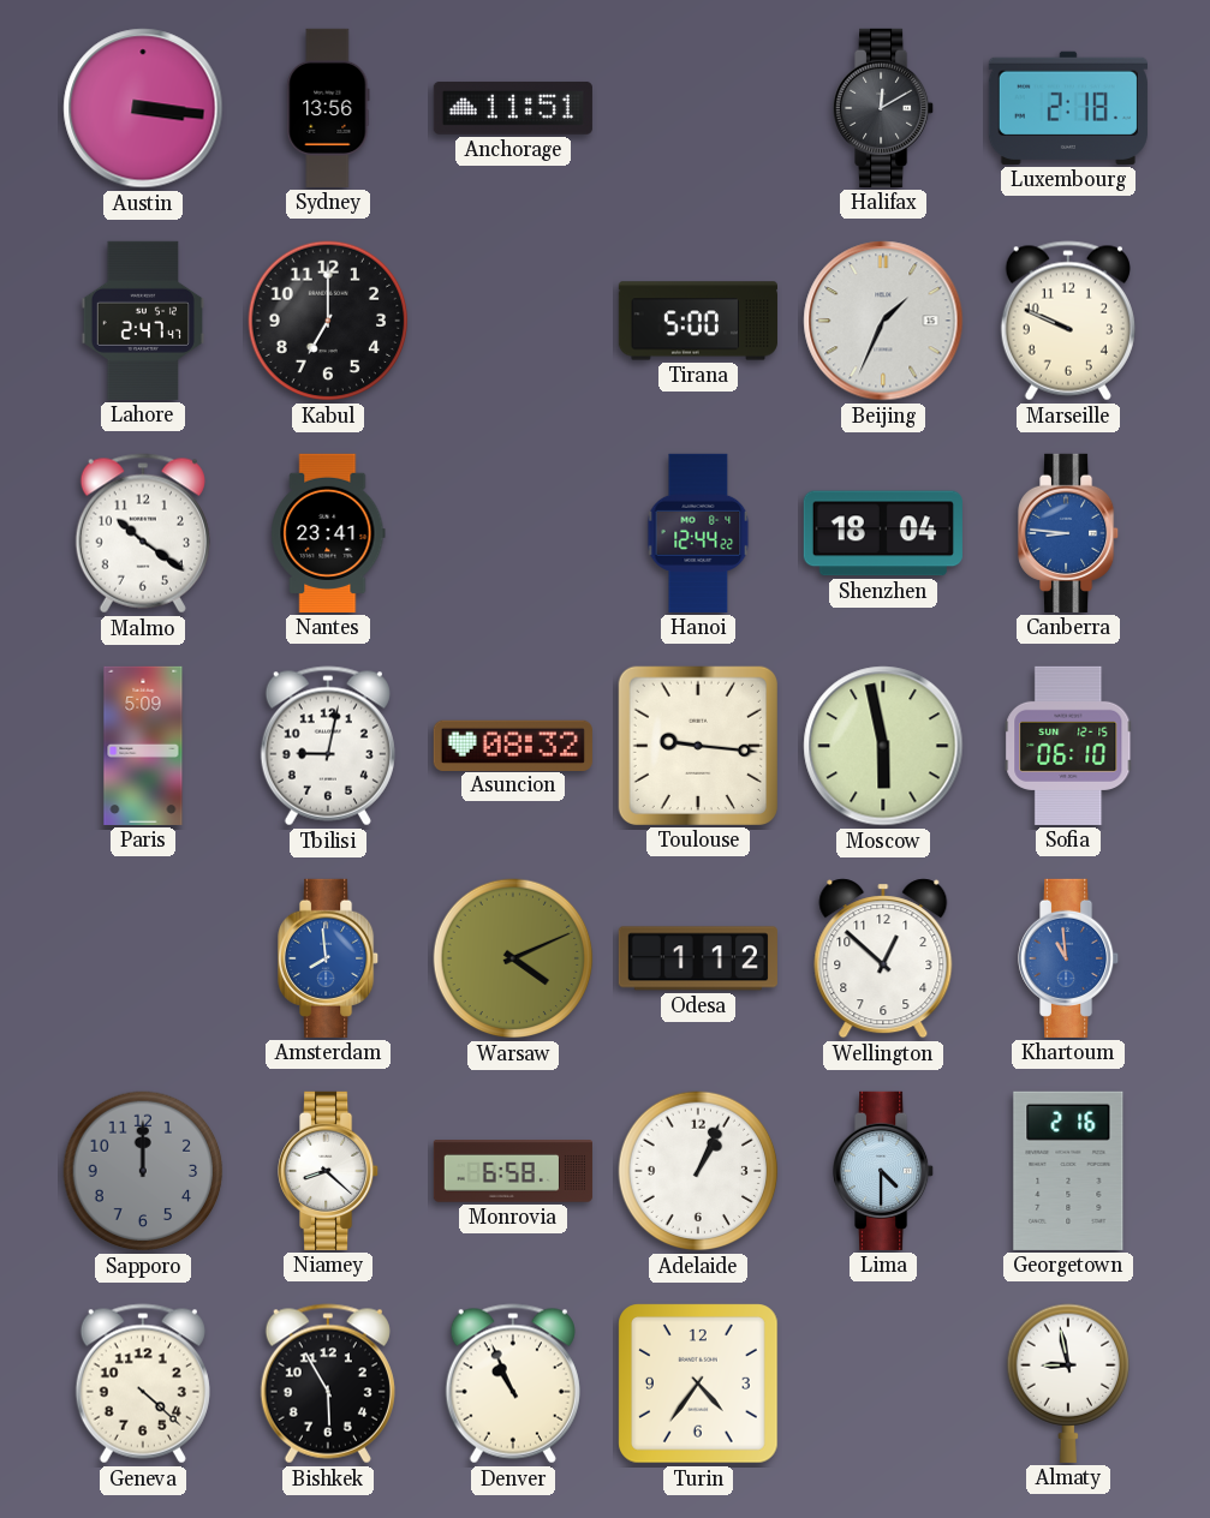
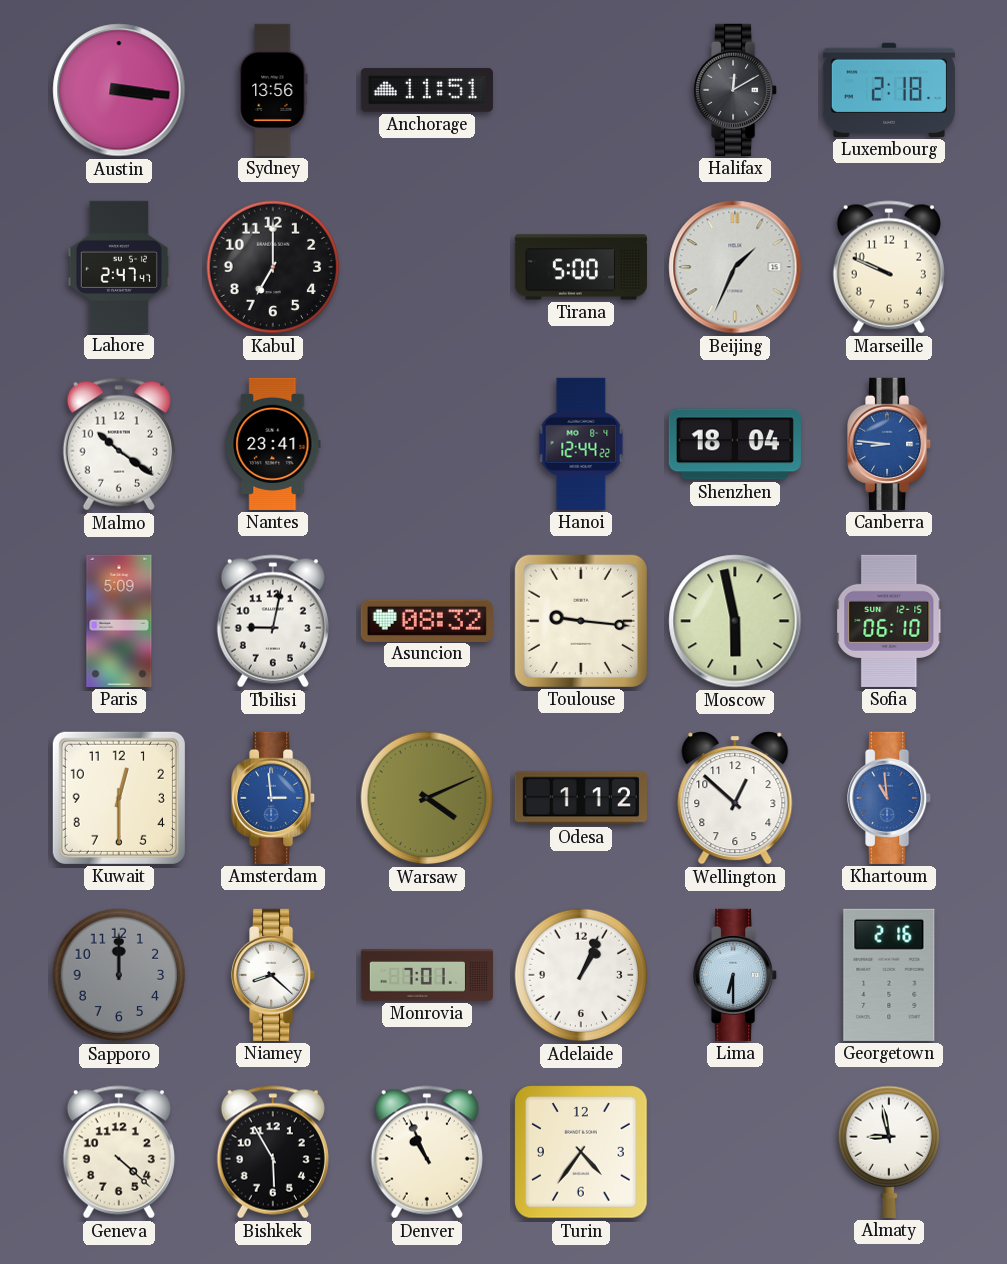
Kuwait: none -> 12:30
Amsterdam: 7:59 -> 2:59
Monrovia: 6:58 -> 7:01
Lima: 4:30 -> 6:30
